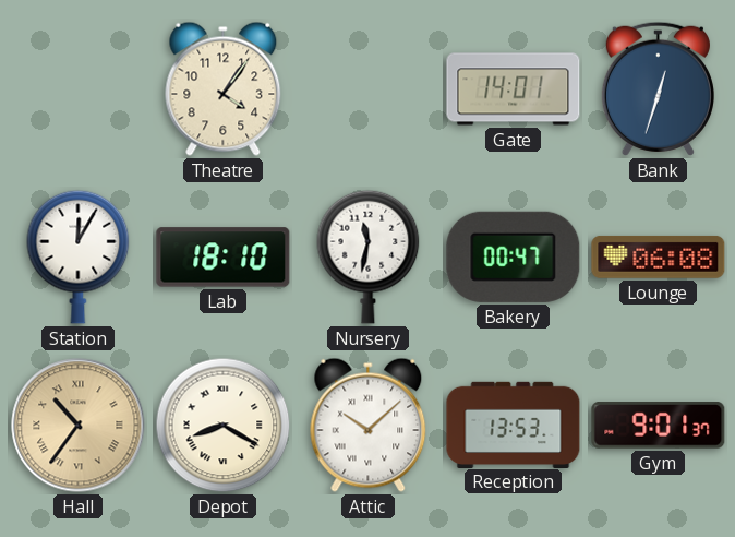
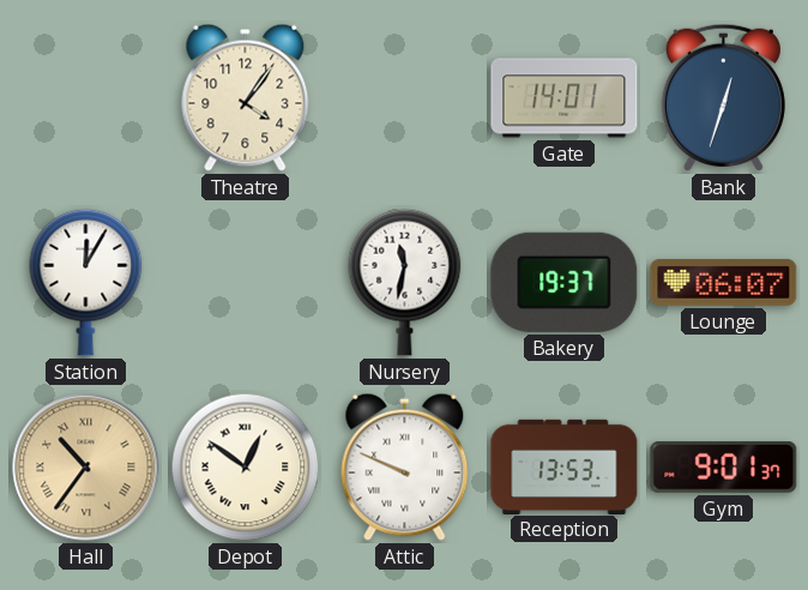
Lab: 18:10 -> none
Bakery: 00:47 -> 19:37
Lounge: 06:08 -> 06:07
Depot: 8:20 -> 12:51
Attic: 10:08 -> 9:49
